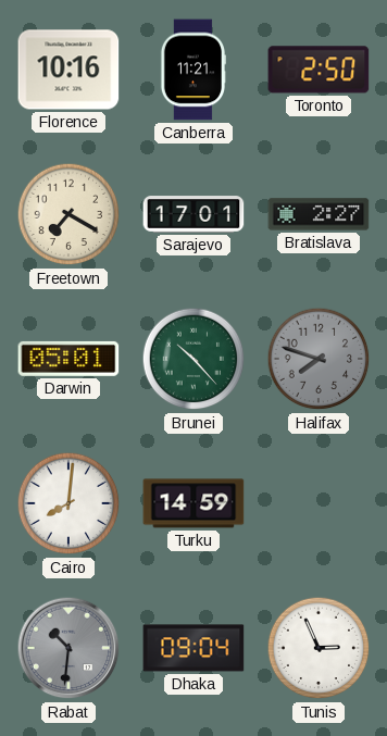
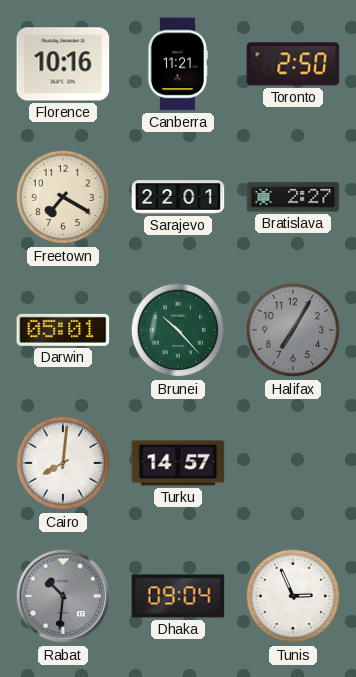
Sarajevo: 17:01 -> 22:01
Halifax: 7:48 -> 7:05
Turku: 14:59 -> 14:57
